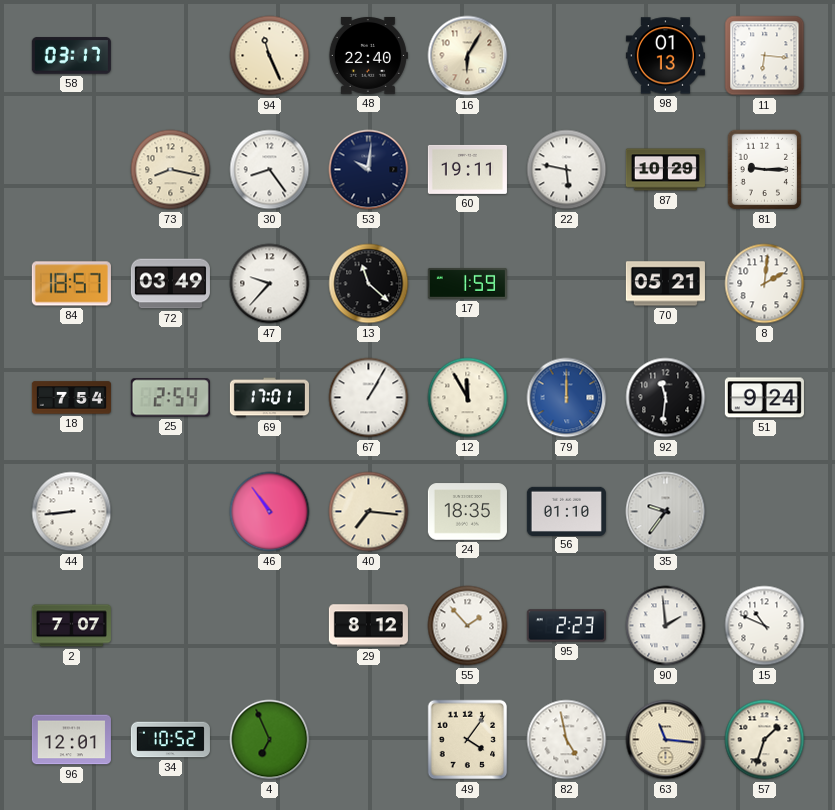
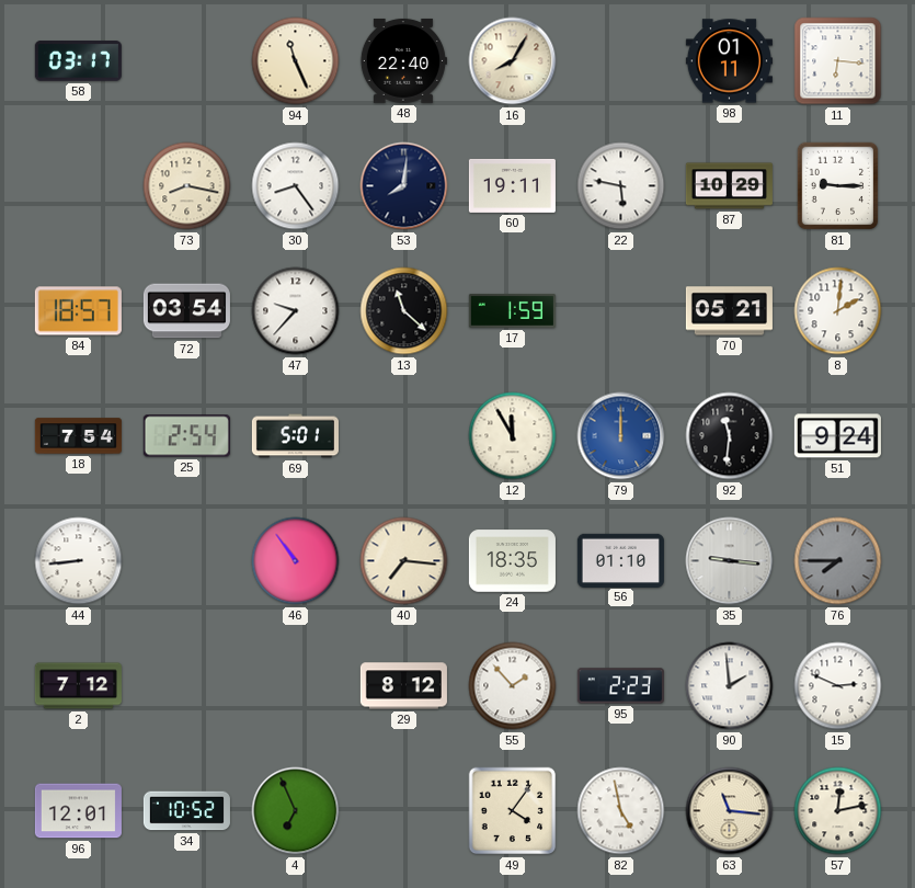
16: 6:05 -> 8:05
98: 01:13 -> 01:11
53: 10:01 -> 8:01
72: 03:49 -> 03:54
69: 17:01 -> 5:01
67: 1:05 -> none
35: 9:36 -> 9:16
76: none -> 7:45
2: 7:07 -> 7:12
15: 10:49 -> 2:49
57: 1:33 -> 12:13
